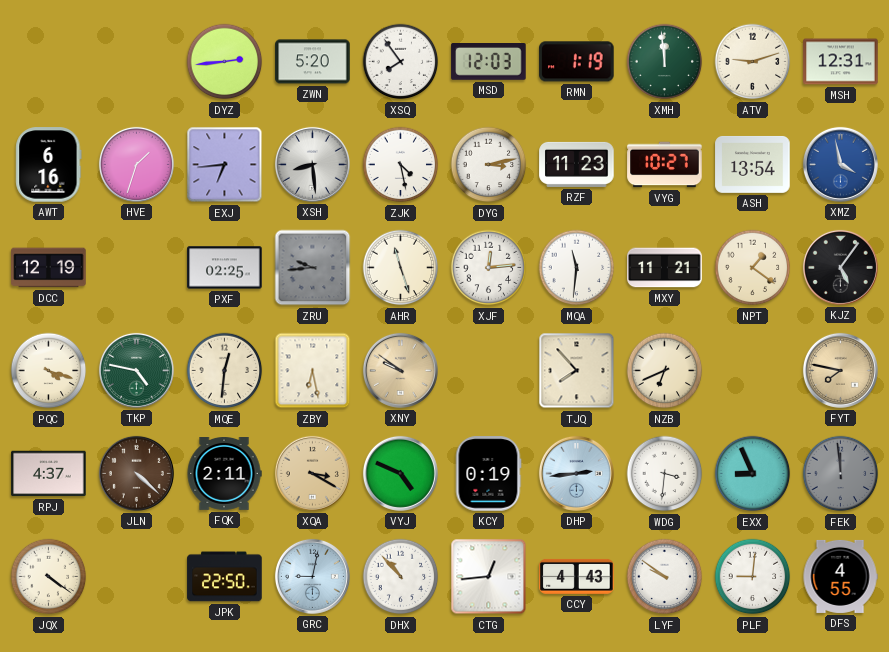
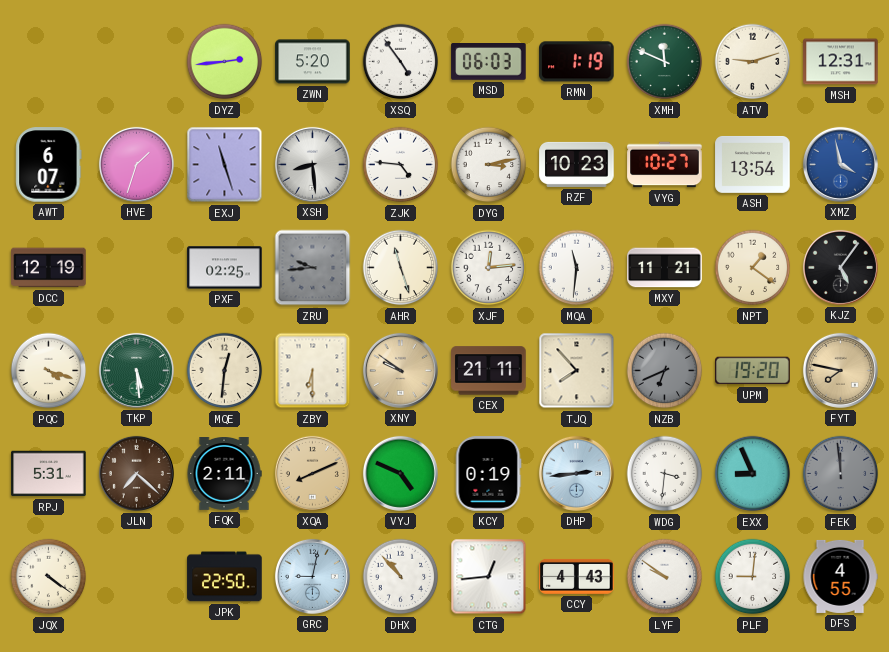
XSQ: 7:54 -> 4:54
MSD: 12:03 -> 06:03
XMH: 11:59 -> 11:49
AWT: 6:16 -> 6:07
EXJ: 6:44 -> 11:27
ZJK: 4:28 -> 4:46
RZF: 11:23 -> 10:23
TKP: 4:47 -> 5:29
ZBY: 6:28 -> 6:30
CEX: none -> 21:11
NZB dial: cream -> grey
UPM: none -> 19:20
RPJ: 4:37 -> 5:31
JLN: 4:22 -> 7:22
XQA: 3:20 -> 8:11
